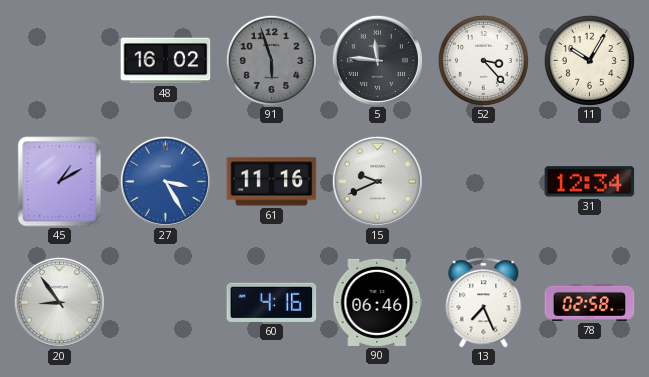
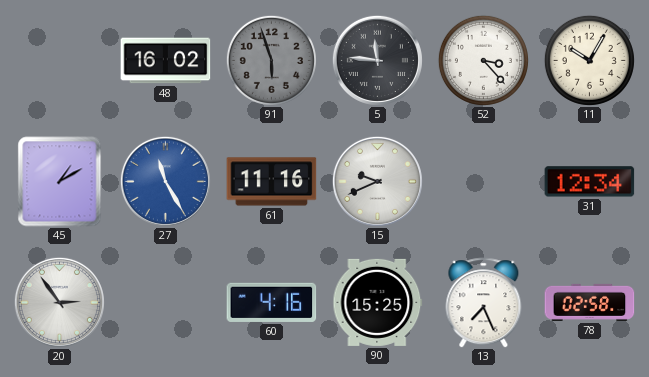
27: 3:25 -> 11:25
20: 8:54 -> 2:54
90: 06:46 -> 15:25
